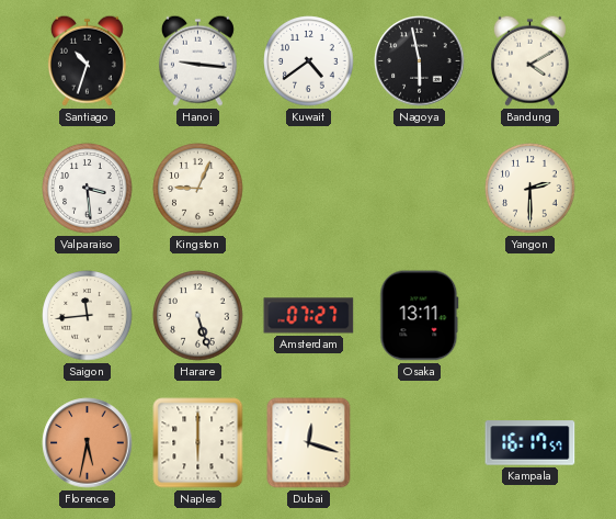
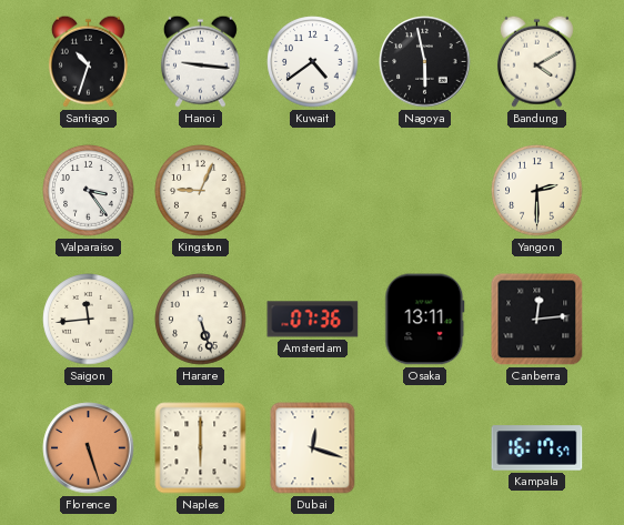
Valparaiso: 3:29 -> 3:24
Amsterdam: 07:27 -> 07:36
Canberra: none -> 12:14
Florence: 5:32 -> 5:27
